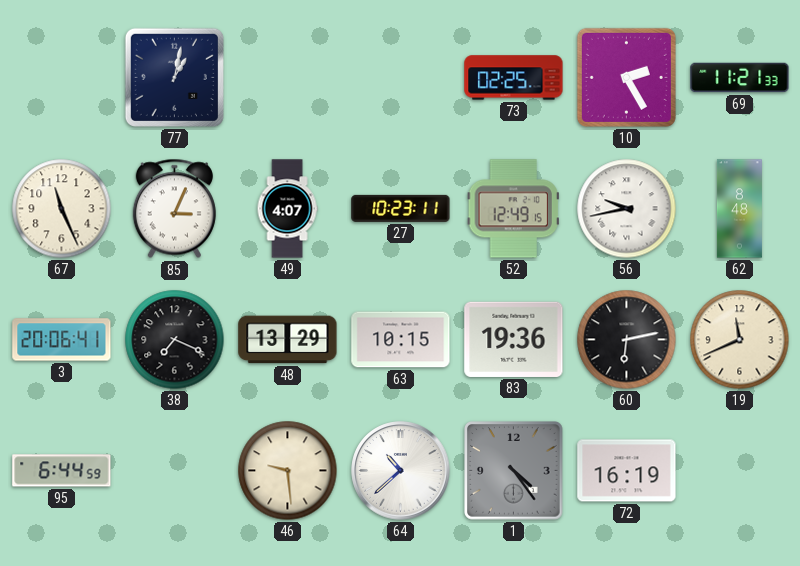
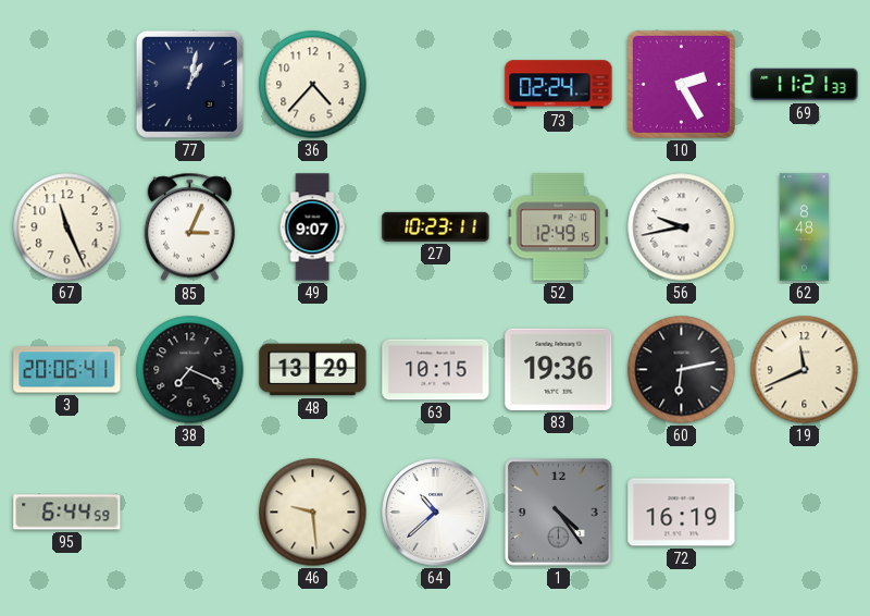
36: none -> 4:37
73: 02:25 -> 02:24
49: 4:07 -> 9:07
